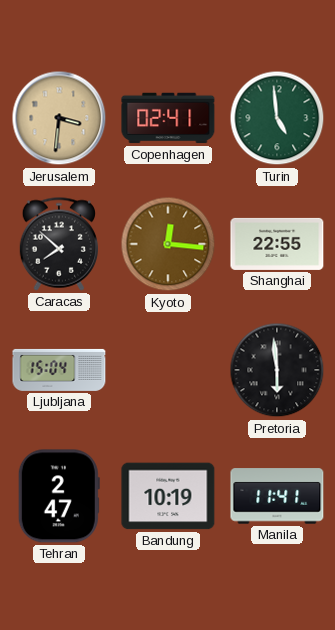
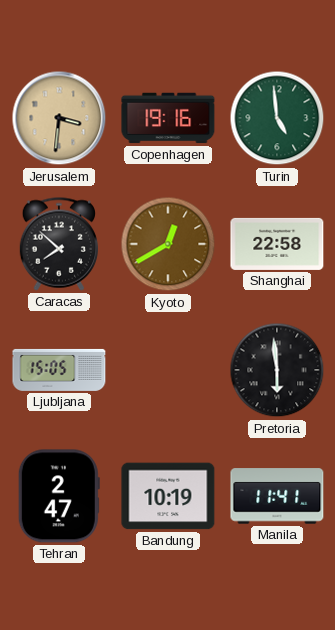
Copenhagen: 02:41 -> 19:16
Kyoto: 12:16 -> 12:40
Shanghai: 22:55 -> 22:58
Ljubljana: 15:04 -> 15:05
